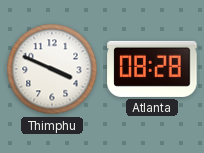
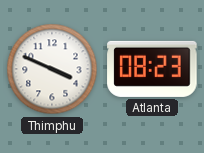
Atlanta: 08:28 -> 08:23
